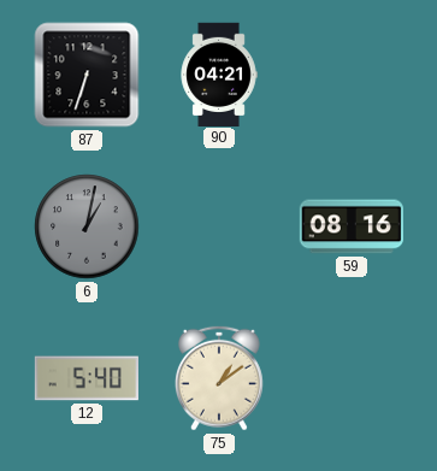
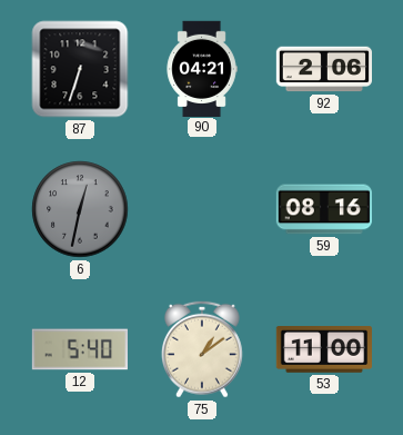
92: none -> 2:06
6: 1:02 -> 12:32
53: none -> 11:00
